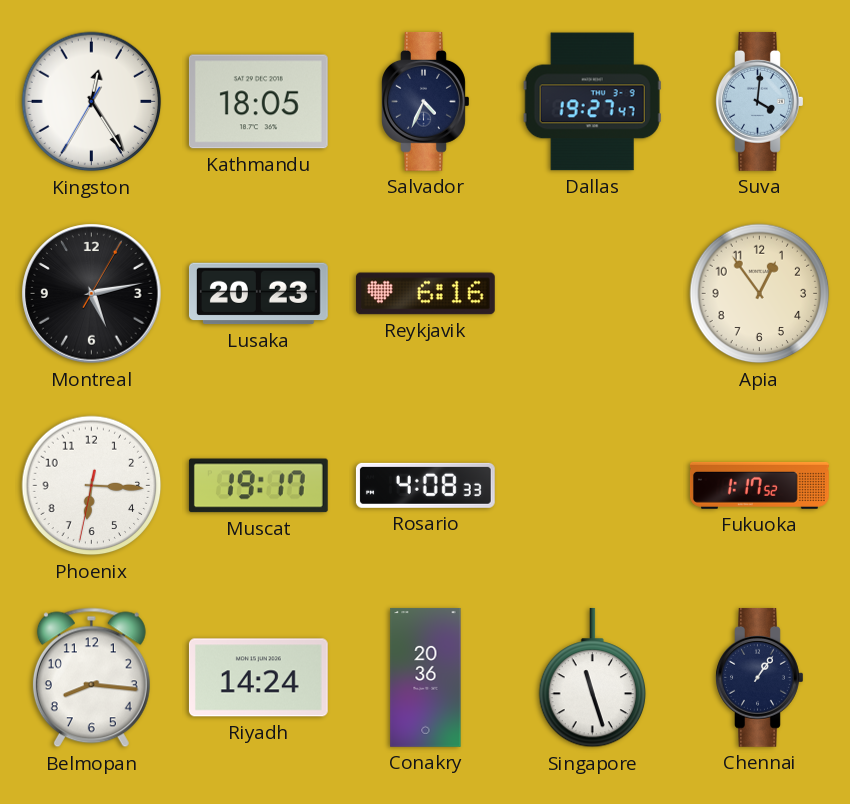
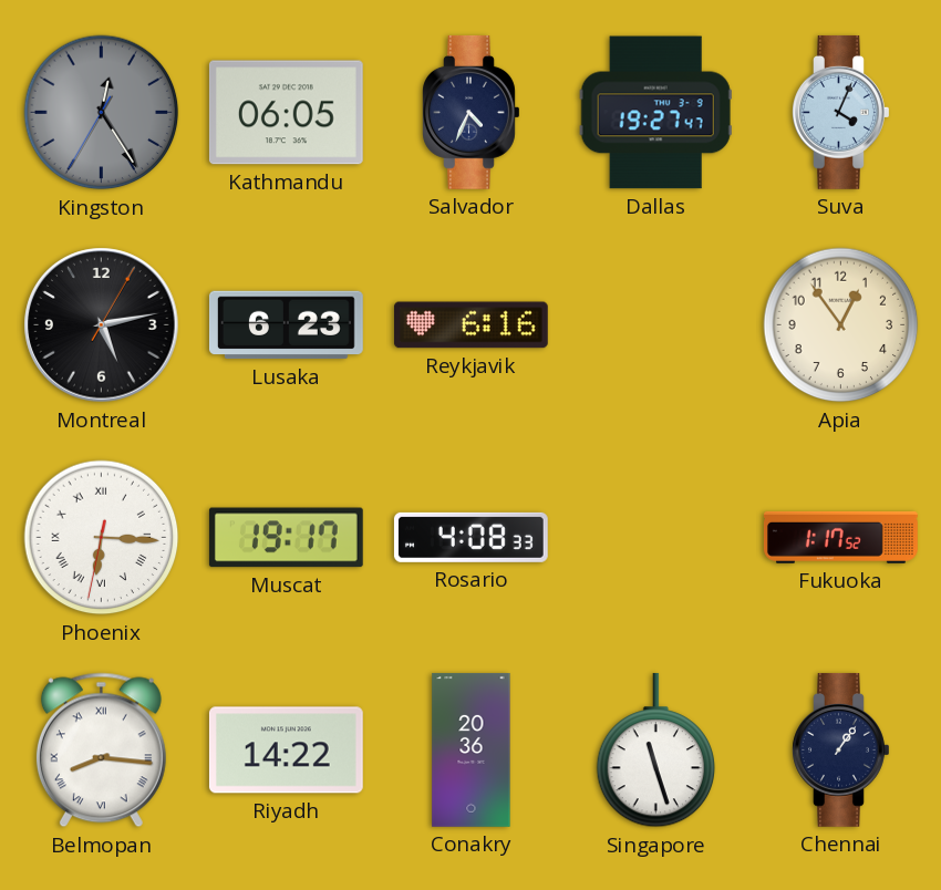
Kingston dial: white -> grey
Kathmandu: 18:05 -> 06:05
Suva: 4:01 -> 4:04
Lusaka: 20:23 -> 6:23
Phoenix numerals: Arabic -> Roman
Belmopan numerals: Arabic -> Roman
Riyadh: 14:24 -> 14:22
